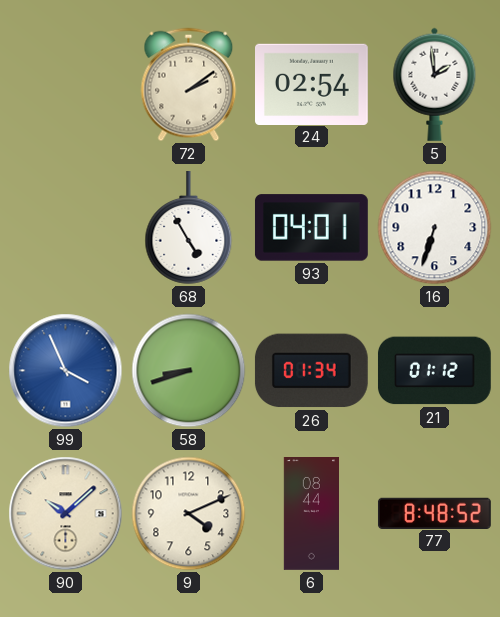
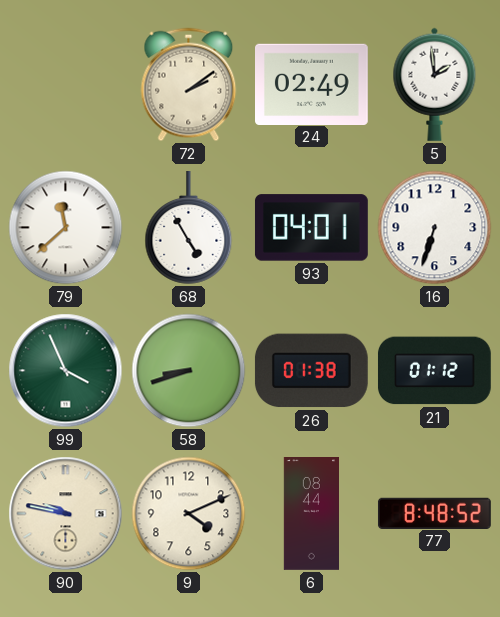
24: 02:54 -> 02:49
79: none -> 11:38
99 dial: blue -> green
26: 01:34 -> 01:38
90: 10:08 -> 9:47
